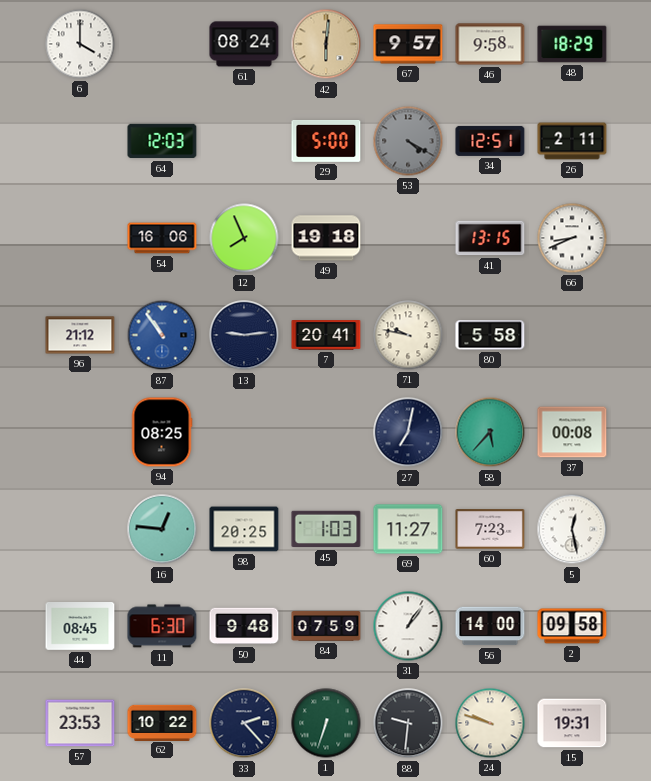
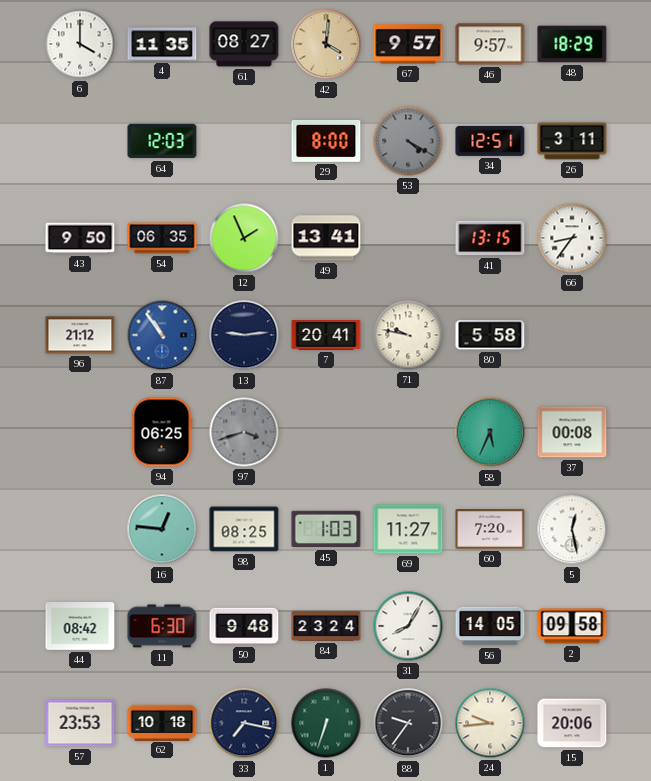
4: none -> 11:35
61: 08:24 -> 08:27
42: 6:01 -> 4:01
46: 9:58 -> 9:57
29: 5:00 -> 8:00
26: 2:11 -> 3:11
43: none -> 9:50
54: 16:06 -> 06:35
12: 7:56 -> 1:56
49: 19:18 -> 13:41
66: 8:41 -> 8:36
94: 08:25 -> 06:25
97: none -> 3:42
27: 7:02 -> none
58: 5:37 -> 5:34
98: 20:25 -> 08:25
60: 7:23 -> 7:20
44: 08:45 -> 08:42
84: 07:59 -> 23:24
31: 1:06 -> 8:05
56: 14:00 -> 14:05
62: 10:22 -> 10:18
33: 2:23 -> 7:17
88: 9:31 -> 9:36
24: 9:48 -> 9:44
15: 19:31 -> 20:06
